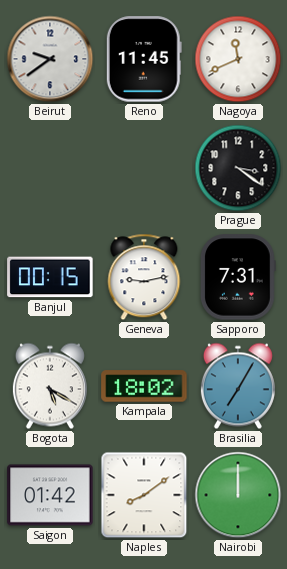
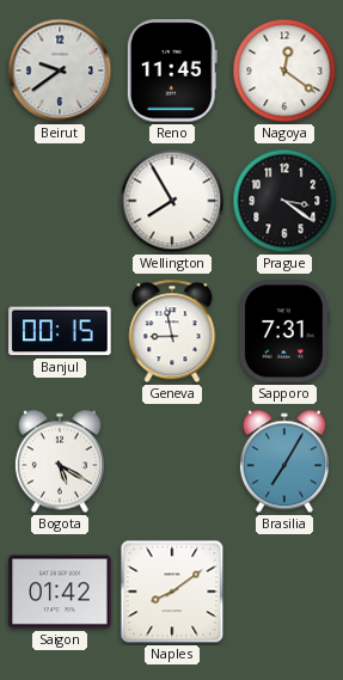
Nagoya: 11:41 -> 12:21
Wellington: none -> 7:55
Geneva: 9:13 -> 8:58
Kampala: 18:02 -> none
Nairobi: 12:00 -> none
